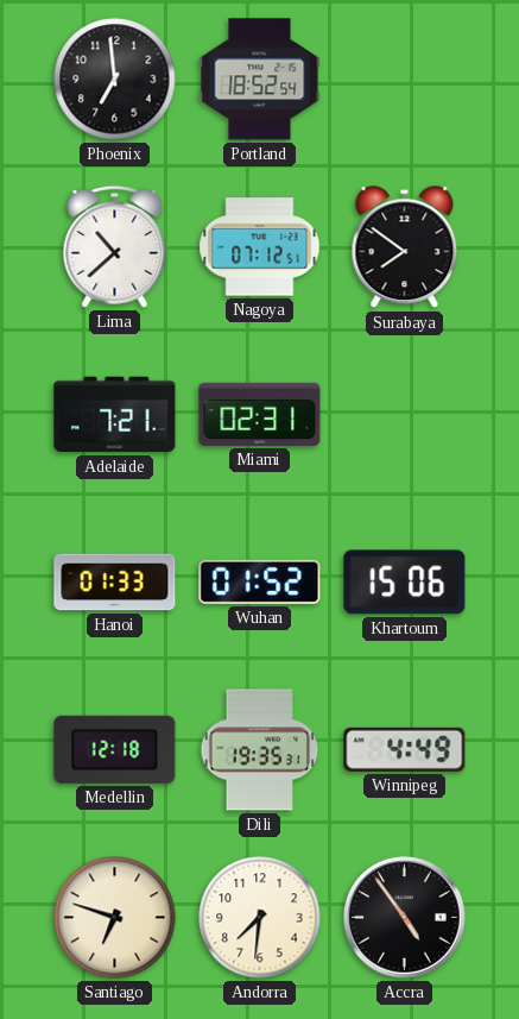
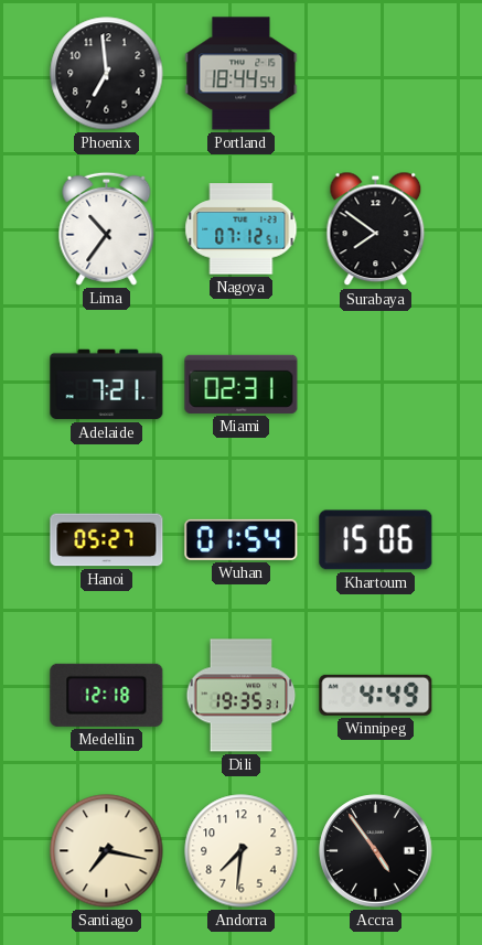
Portland: 18:52 -> 18:44
Lima: 10:38 -> 10:36
Hanoi: 01:33 -> 05:27
Wuhan: 01:52 -> 01:54
Santiago: 6:48 -> 7:17
